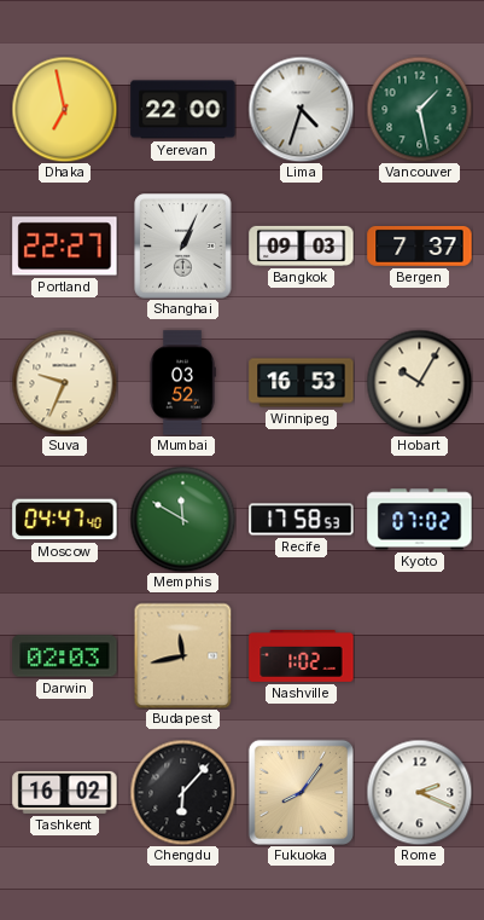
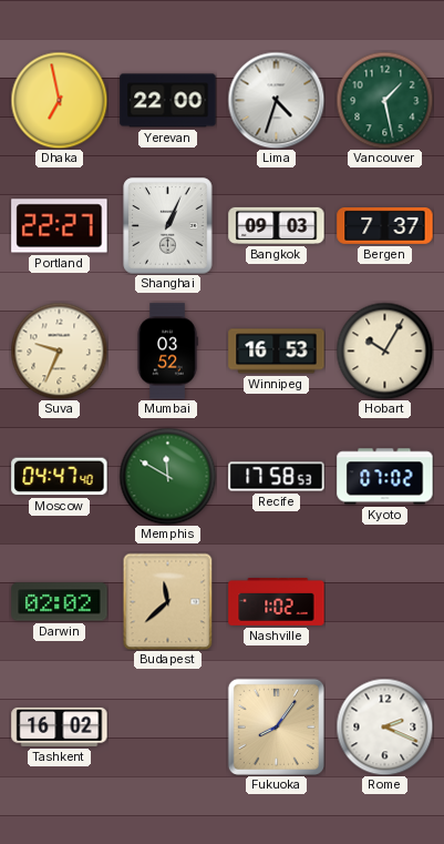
Darwin: 02:03 -> 02:02
Budapest: 11:43 -> 11:38
Chengdu: 6:07 -> none
